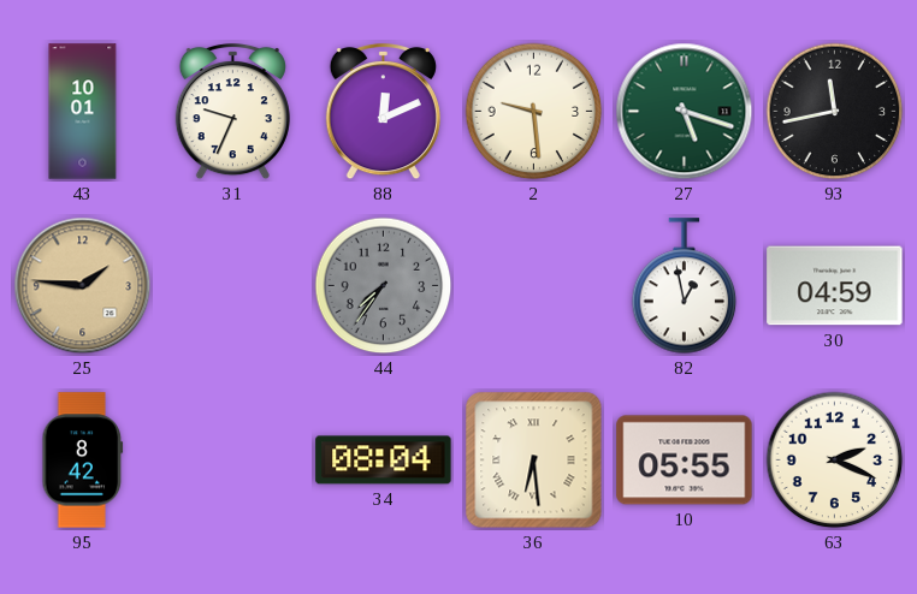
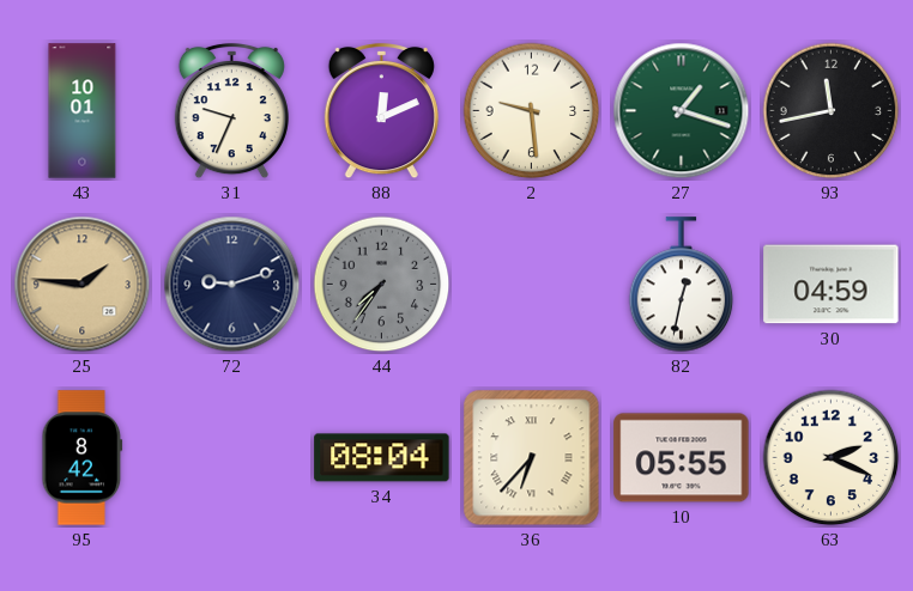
27: 5:18 -> 1:18
72: none -> 9:12
82: 12:58 -> 12:32
36: 6:29 -> 6:37
